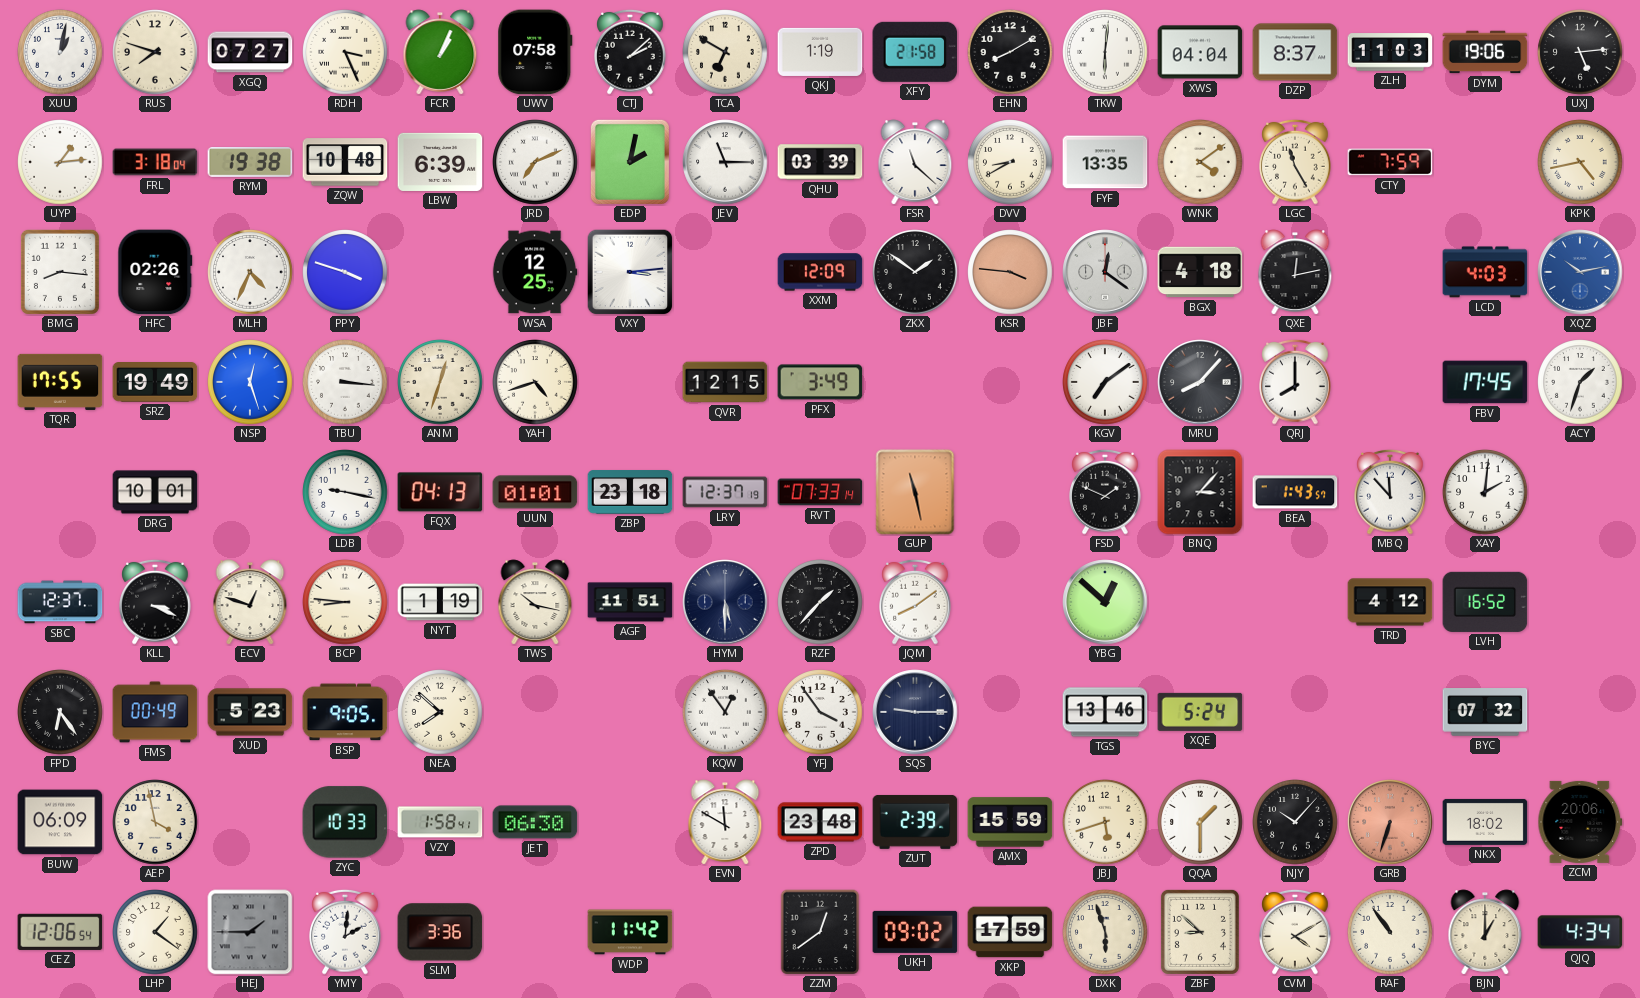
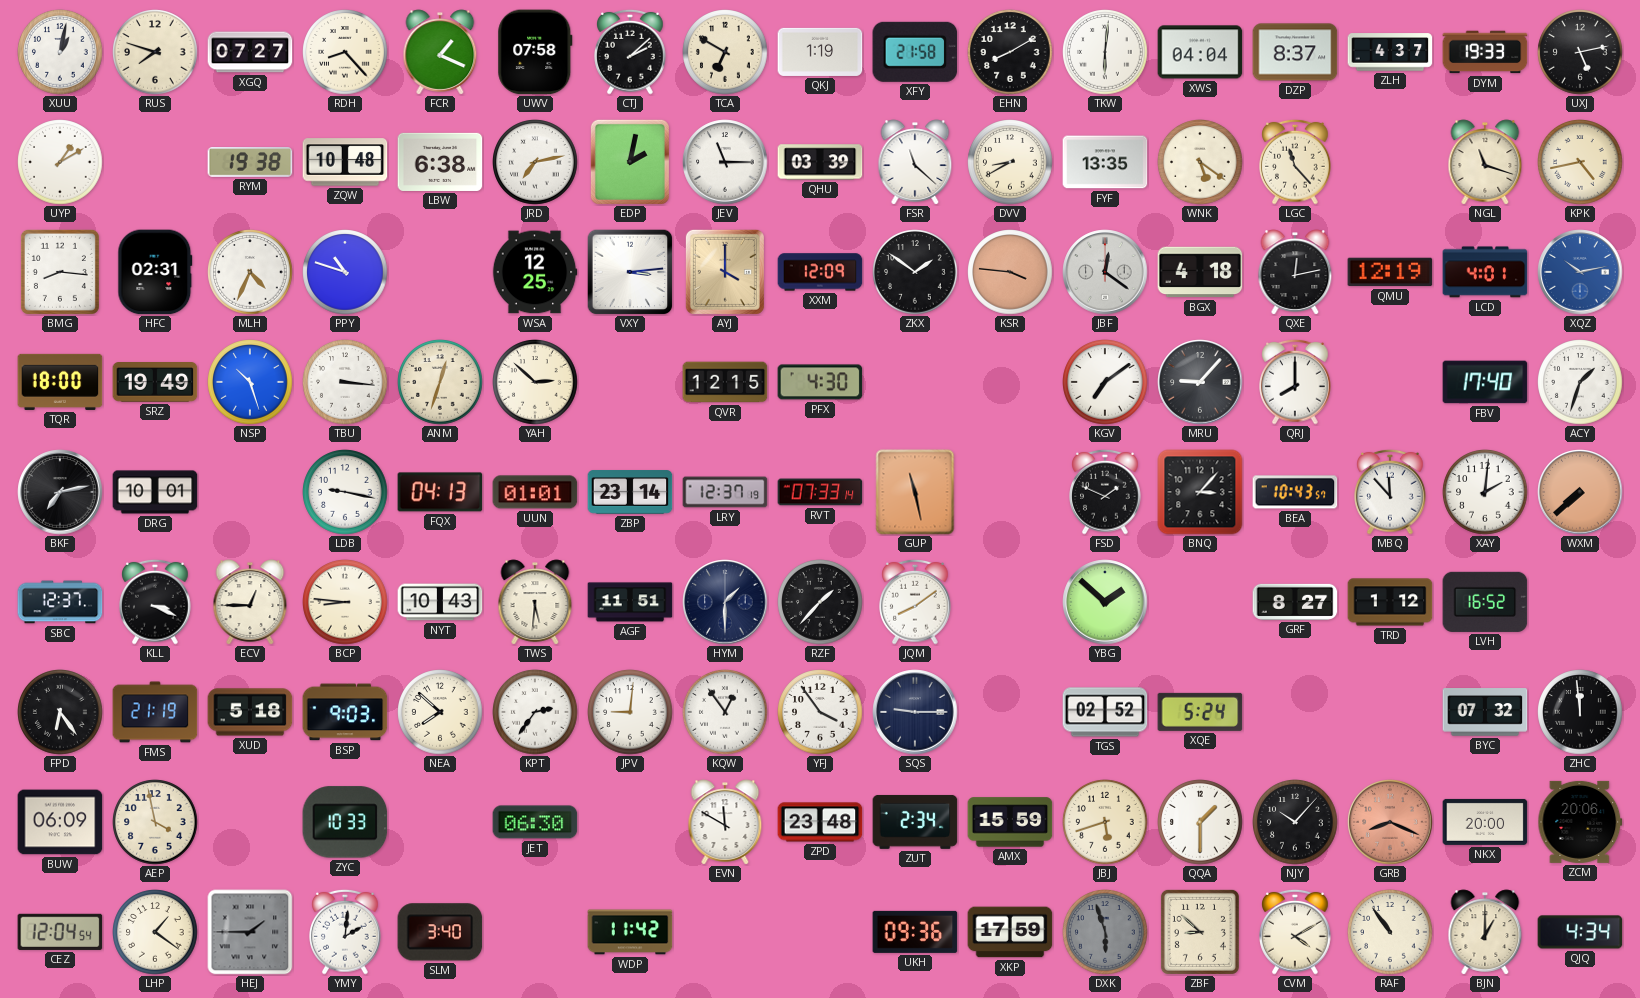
RDH: 3:26 -> 8:23
FCR: 1:04 -> 1:19
ZLH: 11:03 -> 4:37
DYM: 19:06 -> 19:33
UXJ: 5:14 -> 5:13
UYP: 1:14 -> 1:10
FRL: 3:18 -> none
LBW: 6:39 -> 6:38
JRD: 7:11 -> 7:13
WNK: 4:09 -> 5:21
LGC: 11:25 -> 11:23
CTY: 7:59 -> none
NGL: none -> 11:18
HFC: 02:26 -> 02:31
PPY: 3:48 -> 10:48
AYJ: none -> 4:00
QMU: none -> 12:19
LCD: 4:03 -> 4:01
TQR: 17:55 -> 18:00
NSP: 12:27 -> 10:27
YAH: 4:42 -> 2:52
PFX: 3:49 -> 4:30
MRU: 8:07 -> 9:07
FBV: 17:45 -> 17:40
BKF: none -> 7:13
ZBP: 23:18 -> 23:14
BEA: 1:43 -> 10:43
WXM: none -> 7:38
ECV: 12:48 -> 12:45
NYT: 1:19 -> 10:43
TWS: 10:17 -> 5:31
HYM: 5:30 -> 1:30
YBG: 12:52 -> 1:52
GRF: none -> 8:27
TRD: 4:12 -> 1:12
FMS: 00:49 -> 21:19
XUD: 5:23 -> 5:18
BSP: 9:05 -> 9:03
KPT: none -> 2:36
JPV: none -> 9:01
TGS: 13:46 -> 02:52
ZHC: none -> 11:59
VZY: 1:58 -> none
ZUT: 2:39 -> 2:34
GRB: 6:33 -> 8:19
NKX: 18:02 -> 20:00
CEZ: 12:06 -> 12:04
SLM: 3:36 -> 3:40
ZZM: 12:39 -> none
UKH: 09:02 -> 09:36
DXK dial: cream -> grey
